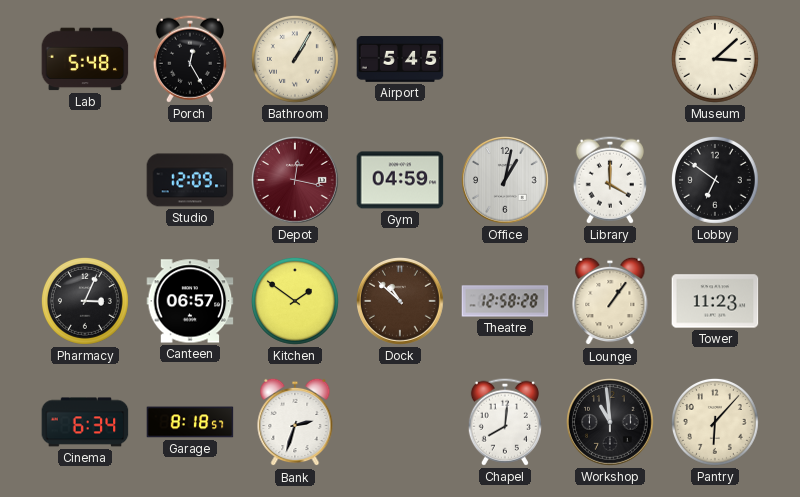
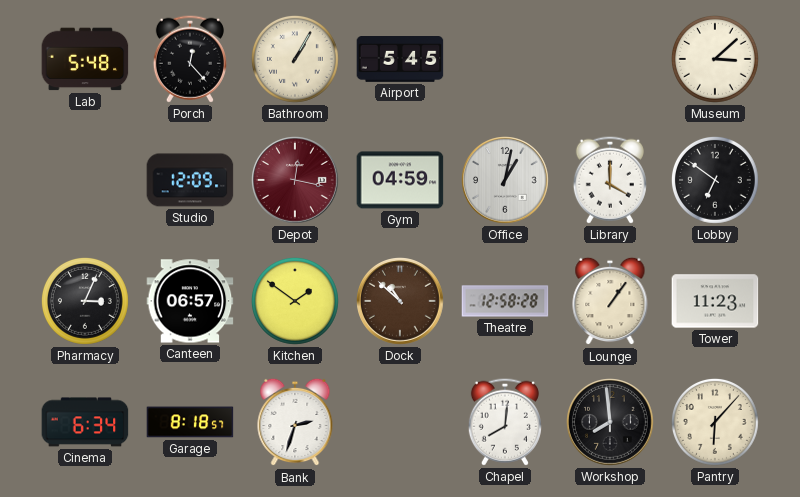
Porch: 12:25 -> 12:23
Workshop: 10:59 -> 7:59
